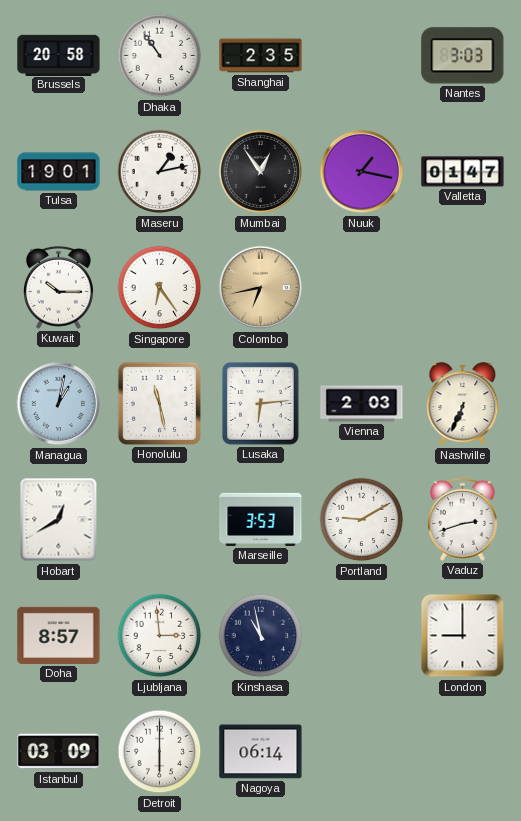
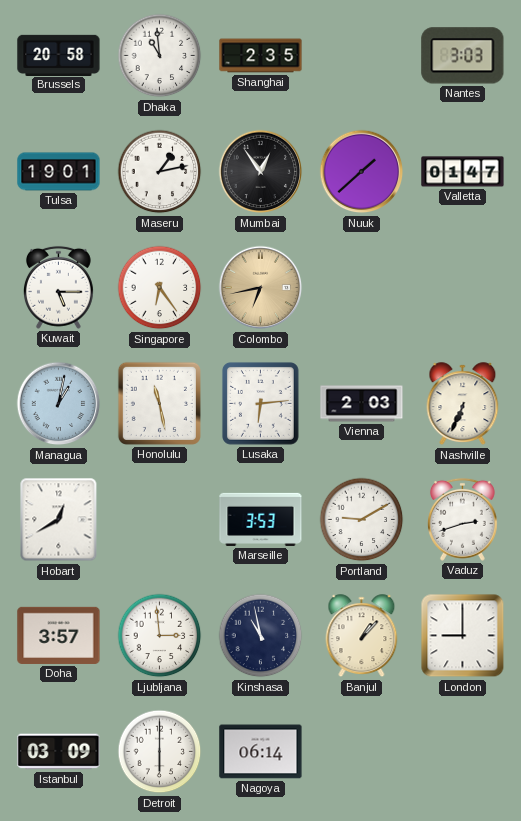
Dhaka: 10:54 -> 10:59
Nuuk: 1:17 -> 1:38
Kuwait: 10:15 -> 5:15
Doha: 8:57 -> 3:57
Banjul: none -> 1:07
